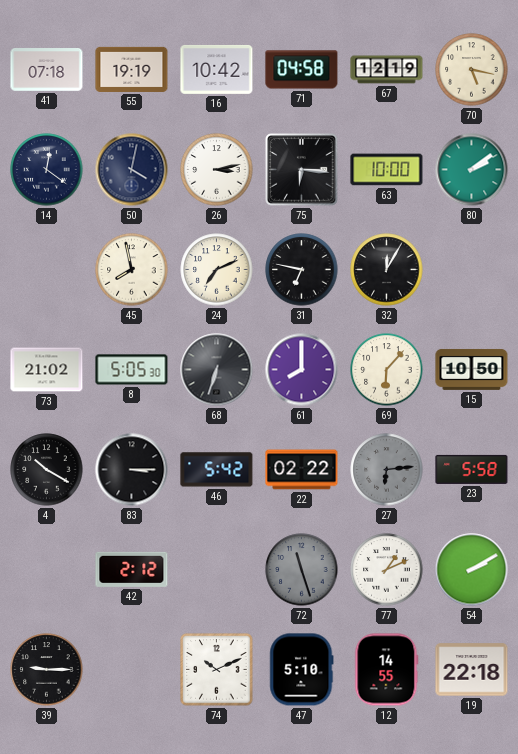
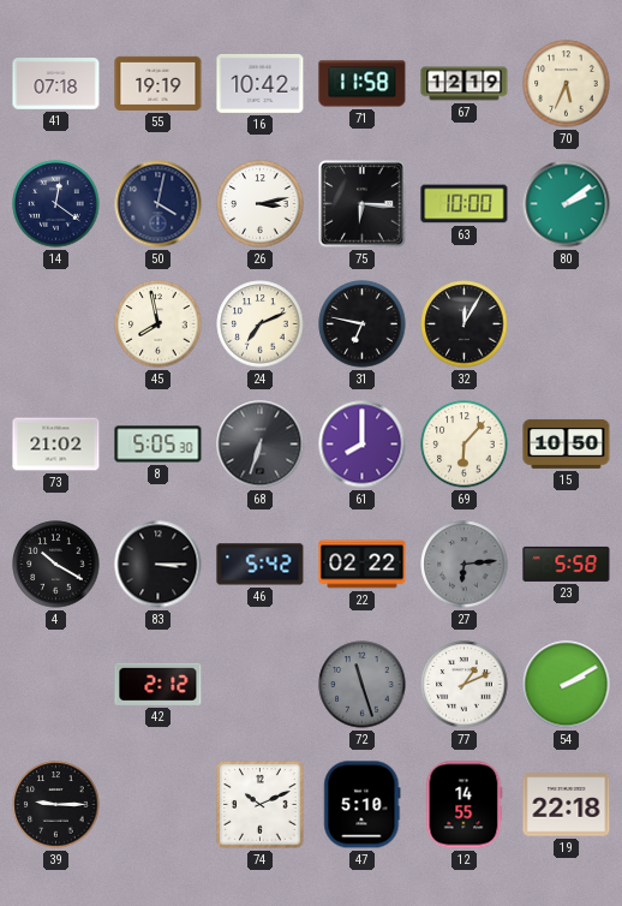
71: 04:58 -> 11:58
70: 5:17 -> 5:34
